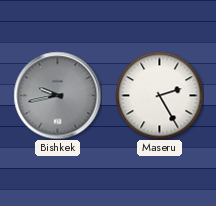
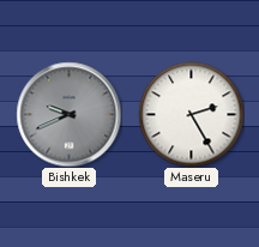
Bishkek: 9:43 -> 9:41
